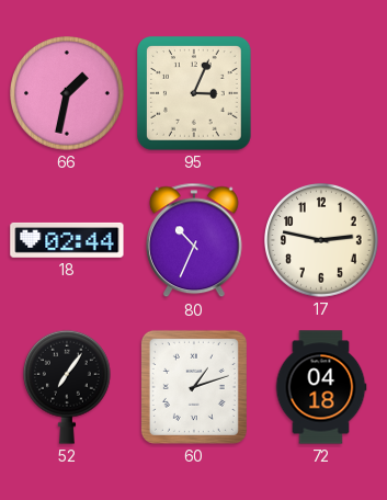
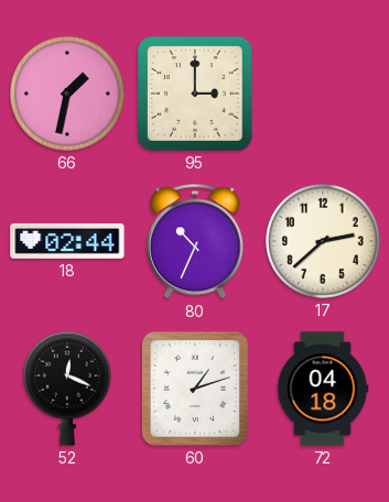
95: 3:04 -> 3:00
17: 2:47 -> 2:38
52: 7:06 -> 12:19
